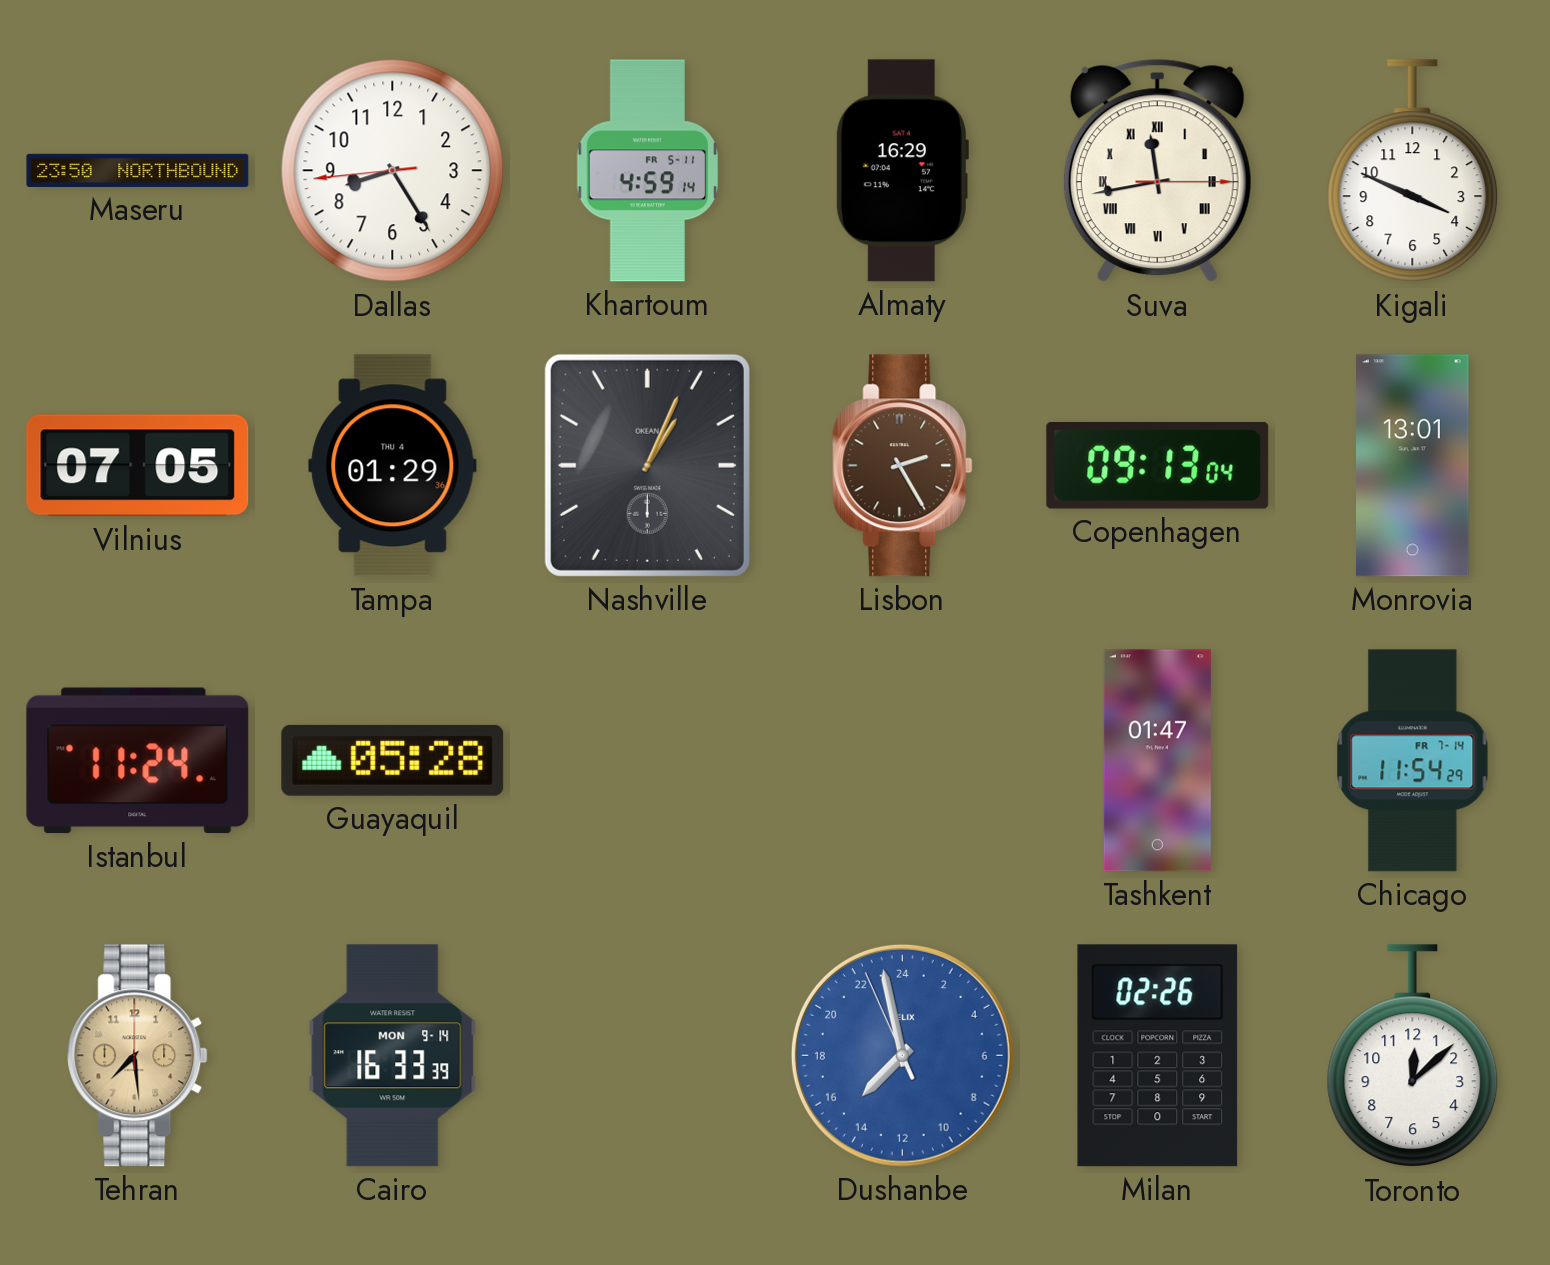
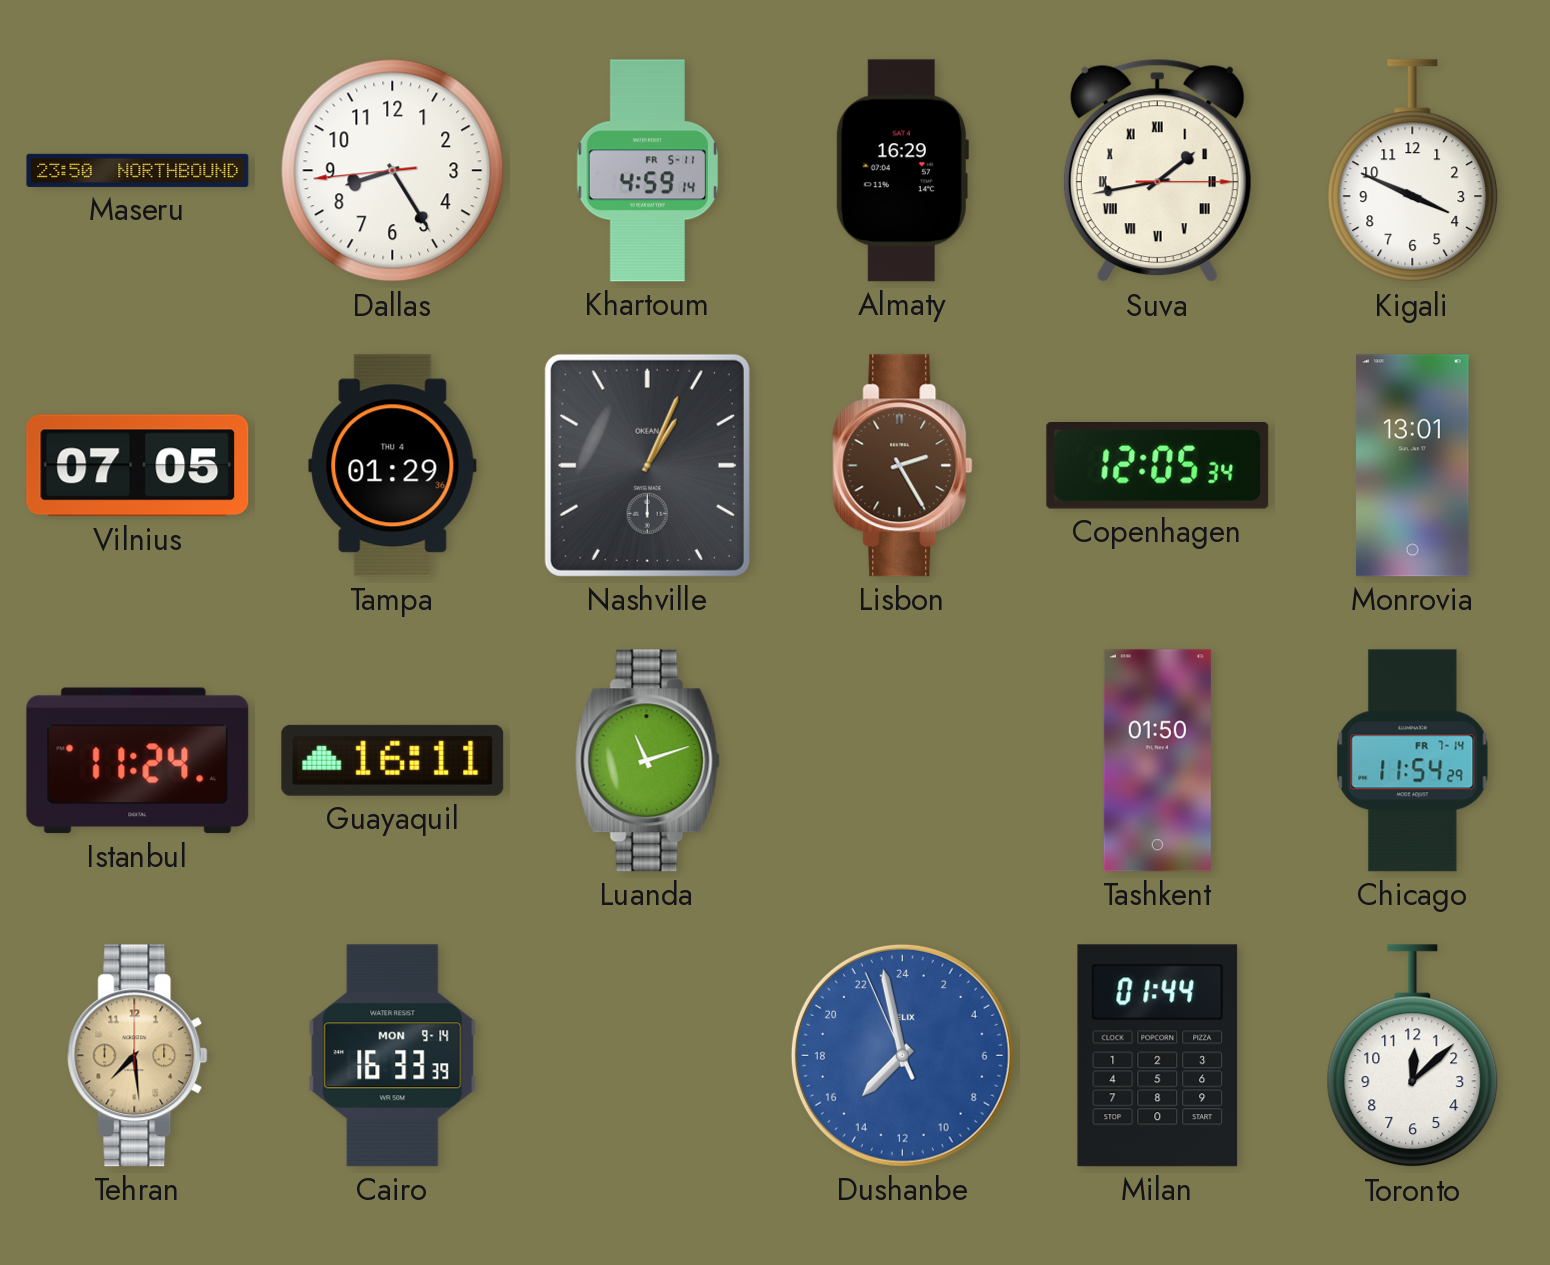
Suva: 11:43 -> 1:43
Copenhagen: 09:13 -> 12:05
Guayaquil: 05:28 -> 16:11
Luanda: none -> 11:12
Tashkent: 01:47 -> 01:50
Milan: 02:26 -> 01:44
